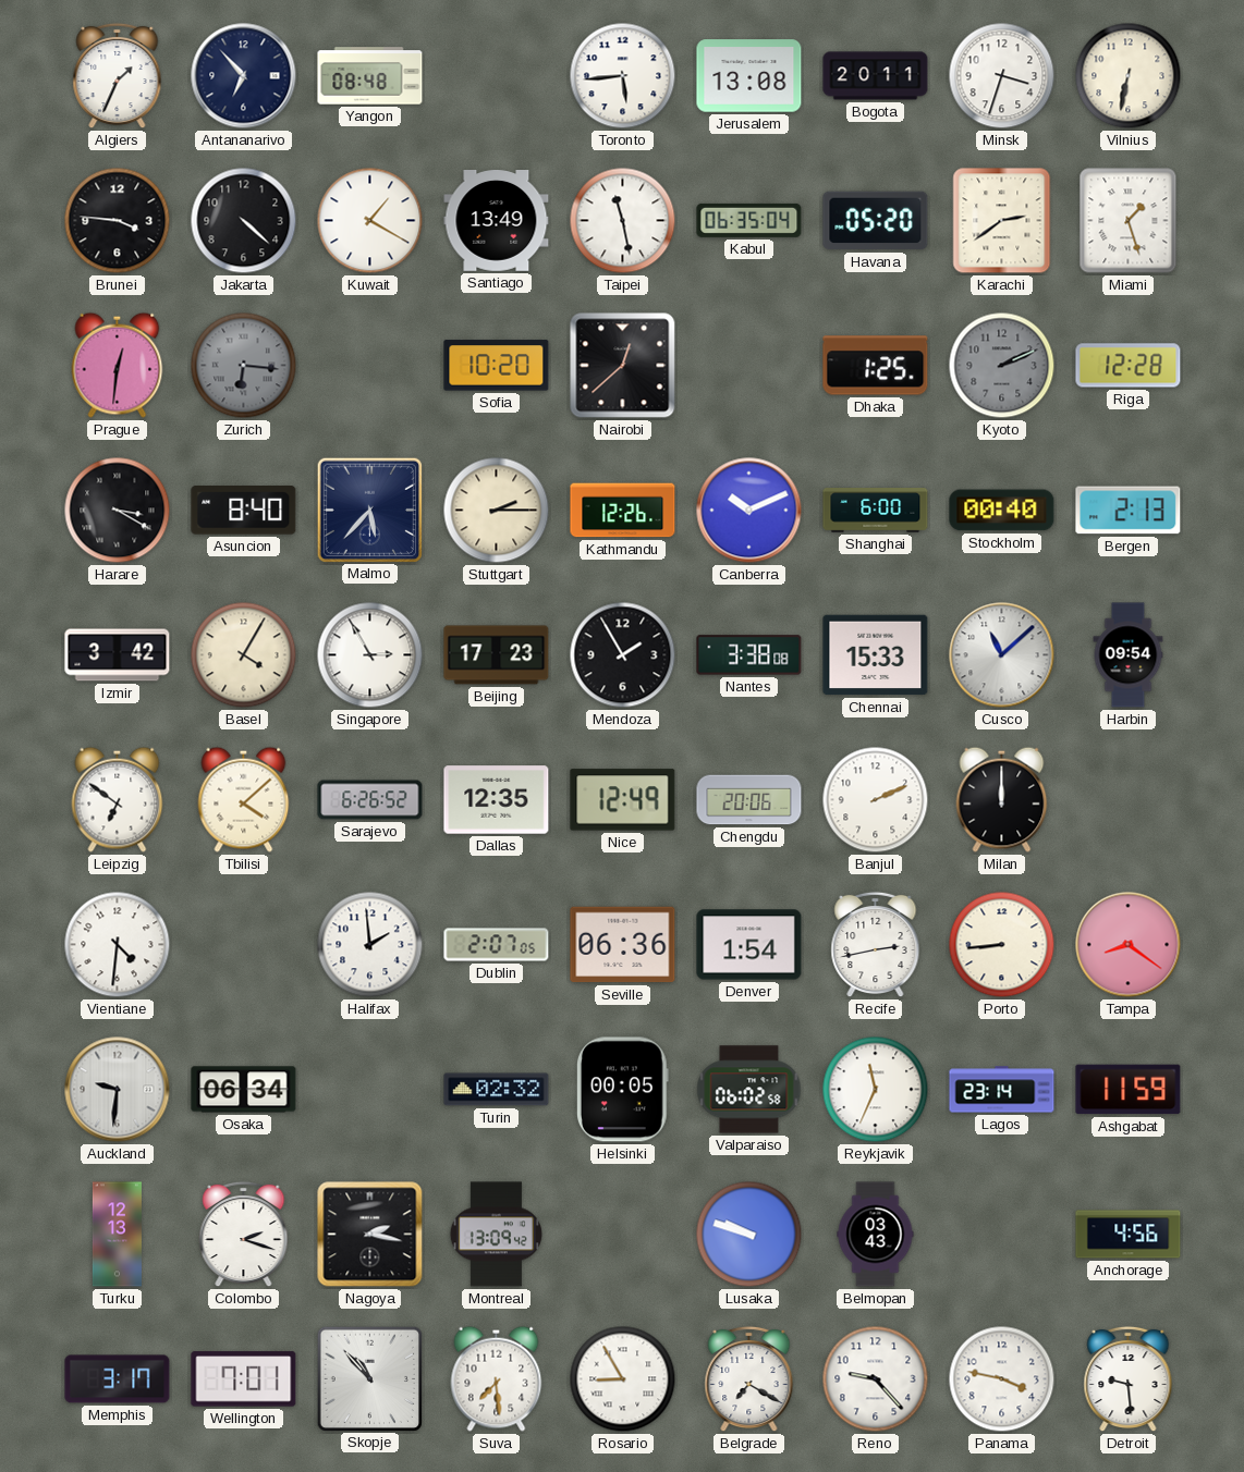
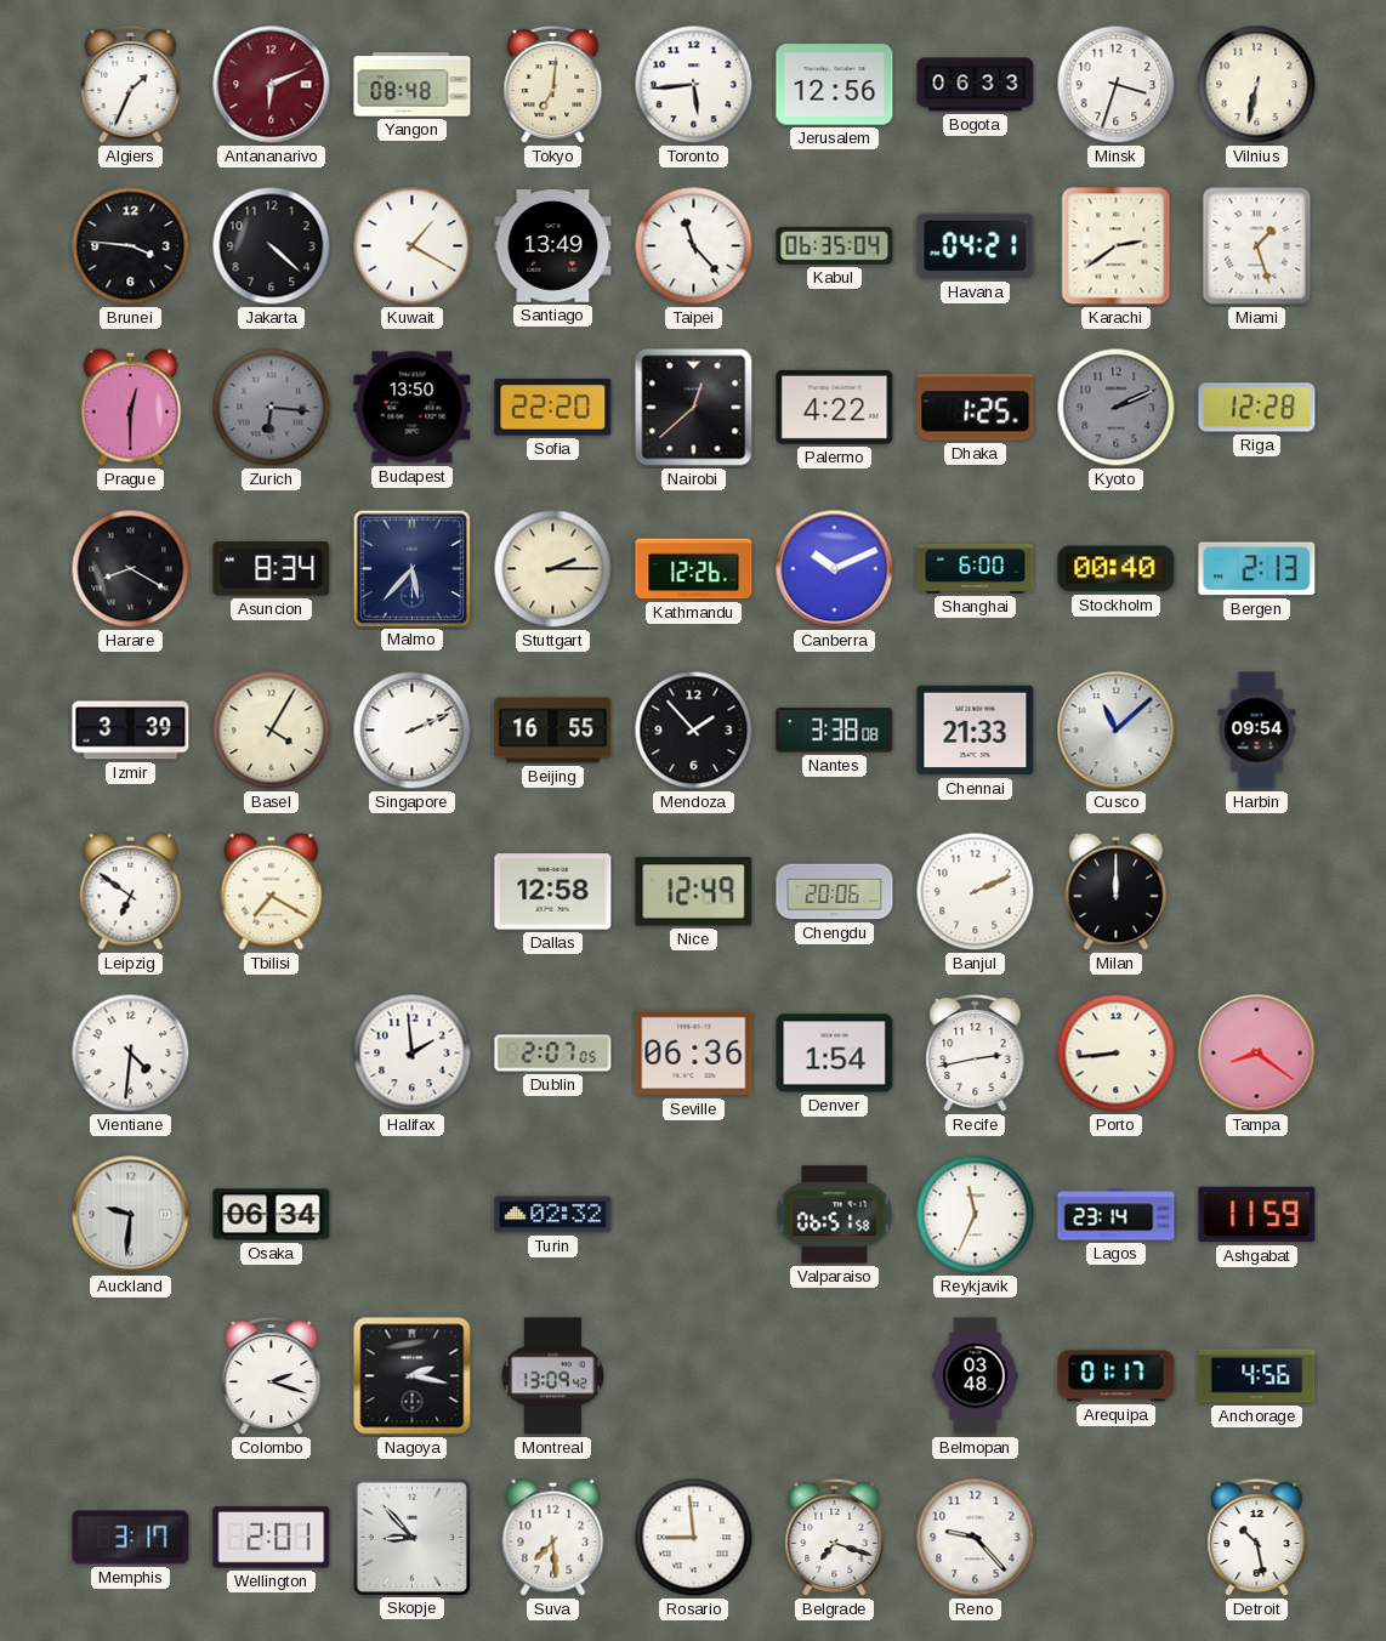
Antananarivo: 6:53 -> 6:11
Antananarivo dial: navy -> burgundy
Tokyo: none -> 7:01
Jerusalem: 13:08 -> 12:56
Bogota: 20:11 -> 06:33
Taipei: 11:28 -> 11:23
Havana: 05:20 -> 04:21
Prague: 12:31 -> 12:30
Budapest: none -> 13:50
Sofia: 10:20 -> 22:20
Palermo: none -> 4:22
Harare: 3:20 -> 8:20
Asuncion: 8:40 -> 8:34
Izmir: 3:42 -> 3:39
Singapore: 2:55 -> 2:11
Beijing: 17:23 -> 16:55
Mendoza: 1:55 -> 1:53
Chennai: 15:33 -> 21:33
Tbilisi: 4:08 -> 7:20
Sarajevo: 6:26 -> none
Dallas: 12:35 -> 12:58
Helsinki: 00:05 -> none
Valparaiso: 06:02 -> 06:51
Turku: 12:13 -> none
Lusaka: 9:48 -> none
Belmopan: 03:43 -> 03:48
Arequipa: none -> 01:17
Wellington: 7:01 -> 2:01
Skopje: 10:53 -> 8:53
Rosario: 8:55 -> 8:59
Belgrade: 7:20 -> 7:18
Panama: 3:47 -> none
Detroit: 9:29 -> 10:28
